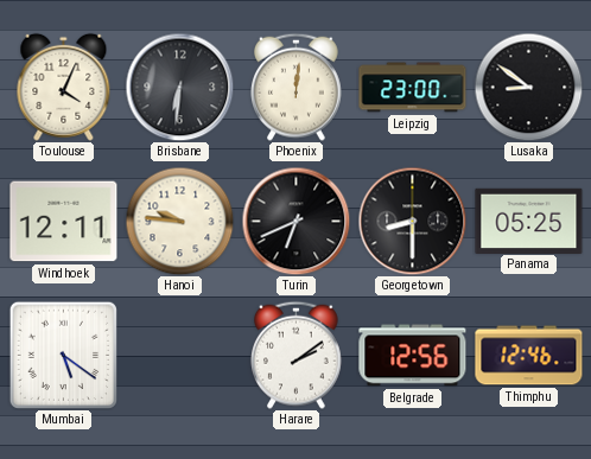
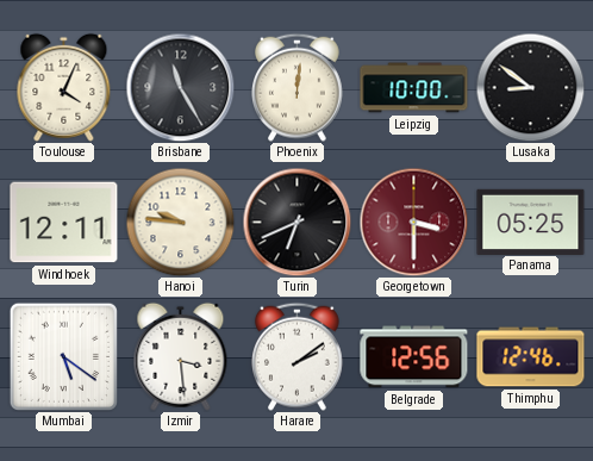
Brisbane: 6:31 -> 11:25
Leipzig: 23:00 -> 10:00
Georgetown: 8:30 -> 3:30
Georgetown dial: black -> burgundy
Izmir: none -> 3:29
